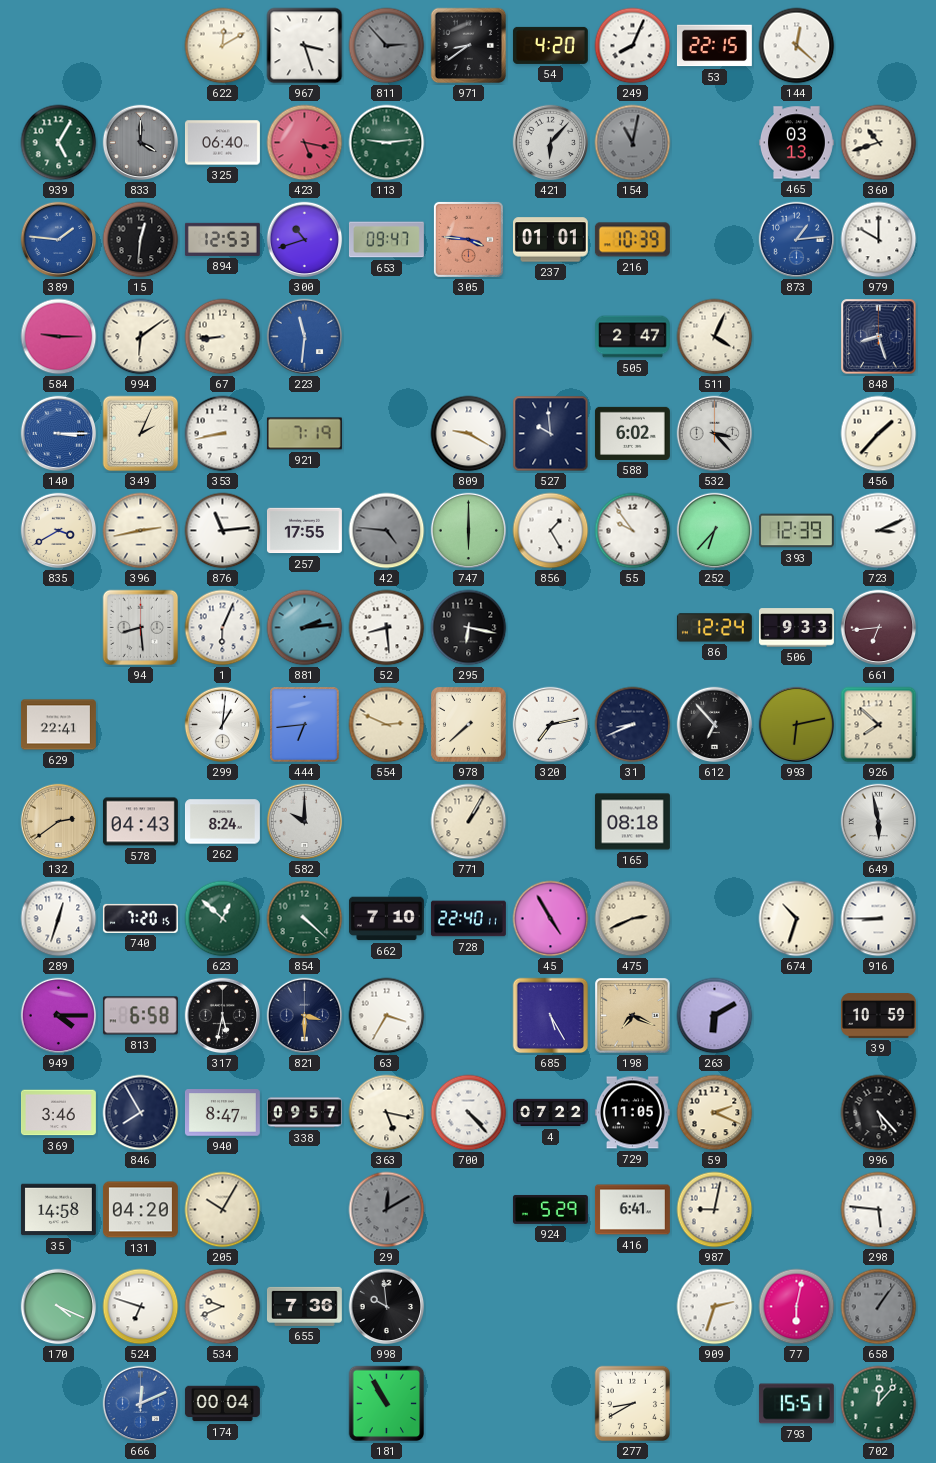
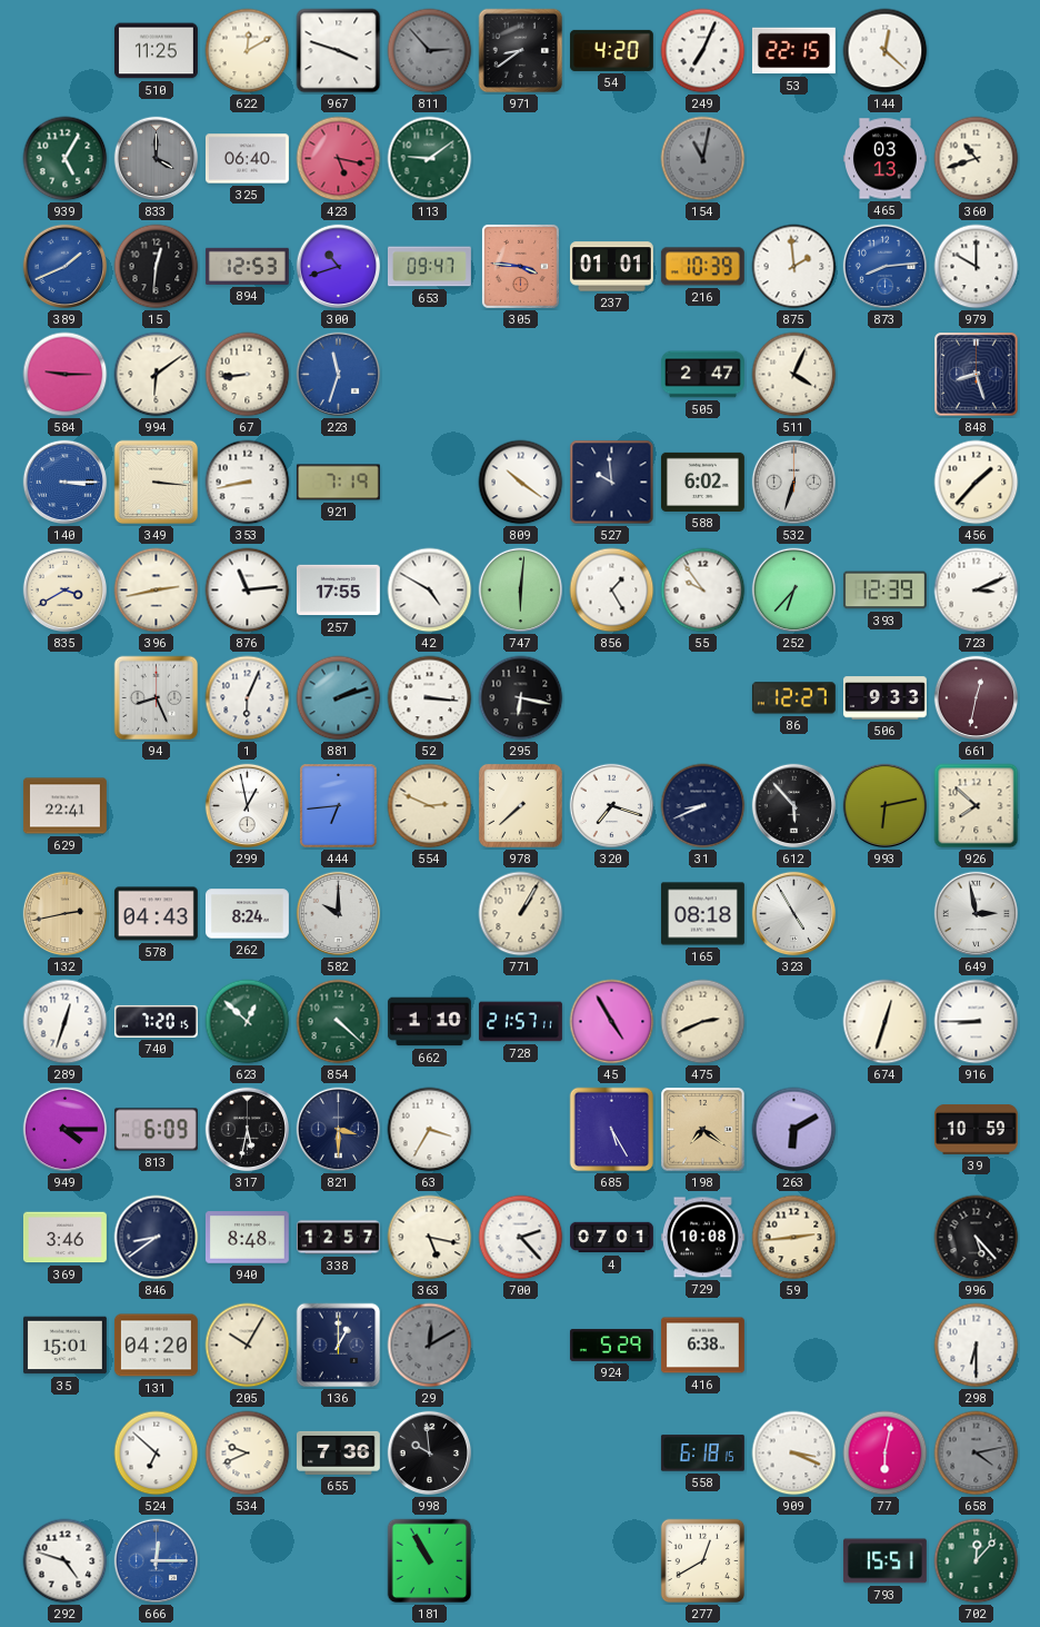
510: none -> 11:25
967: 3:27 -> 3:48
249: 8:04 -> 7:04
113: 9:14 -> 9:09
421: 6:07 -> none
389: 1:46 -> 1:41
875: none -> 1:59
873: 1:14 -> 8:14
223: 11:31 -> 11:33
349: 2:04 -> 3:16
809: 9:20 -> 10:21
532: 3:23 -> 6:33
42: 4:46 -> 4:50
42 dial: grey -> white
747: 6:00 -> 6:01
94: 8:29 -> 8:26
881: 2:14 -> 2:12
52: 8:29 -> 3:16
86: 12:24 -> 12:27
661: 6:44 -> 12:32
299: 1:01 -> 12:58
320: 7:13 -> 7:18
612: 6:53 -> 5:53
132: 2:39 -> 2:43
323: none -> 4:55
649: 5:58 -> 2:58
662: 7:10 -> 1:10
728: 22:40 -> 21:57
674: 10:33 -> 12:33
813: 6:58 -> 6:09
198: 7:19 -> 7:21
846: 7:55 -> 8:39
940: 8:47 -> 8:48
338: 09:57 -> 12:57
700: 4:23 -> 2:23
4: 07:22 -> 07:01
729: 11:05 -> 10:08
59: 2:19 -> 2:44
35: 14:58 -> 15:01
136: none -> 1:00
416: 6:41 -> 6:38
987: 9:02 -> none
298: 5:46 -> 6:30
170: 4:19 -> none
524: 6:48 -> 6:52
558: none -> 6:18
909: 2:33 -> 3:19
658: 1:06 -> 4:13
292: none -> 4:48
666: 12:11 -> 12:15
174: 00:04 -> none
277: 8:40 -> 12:40
